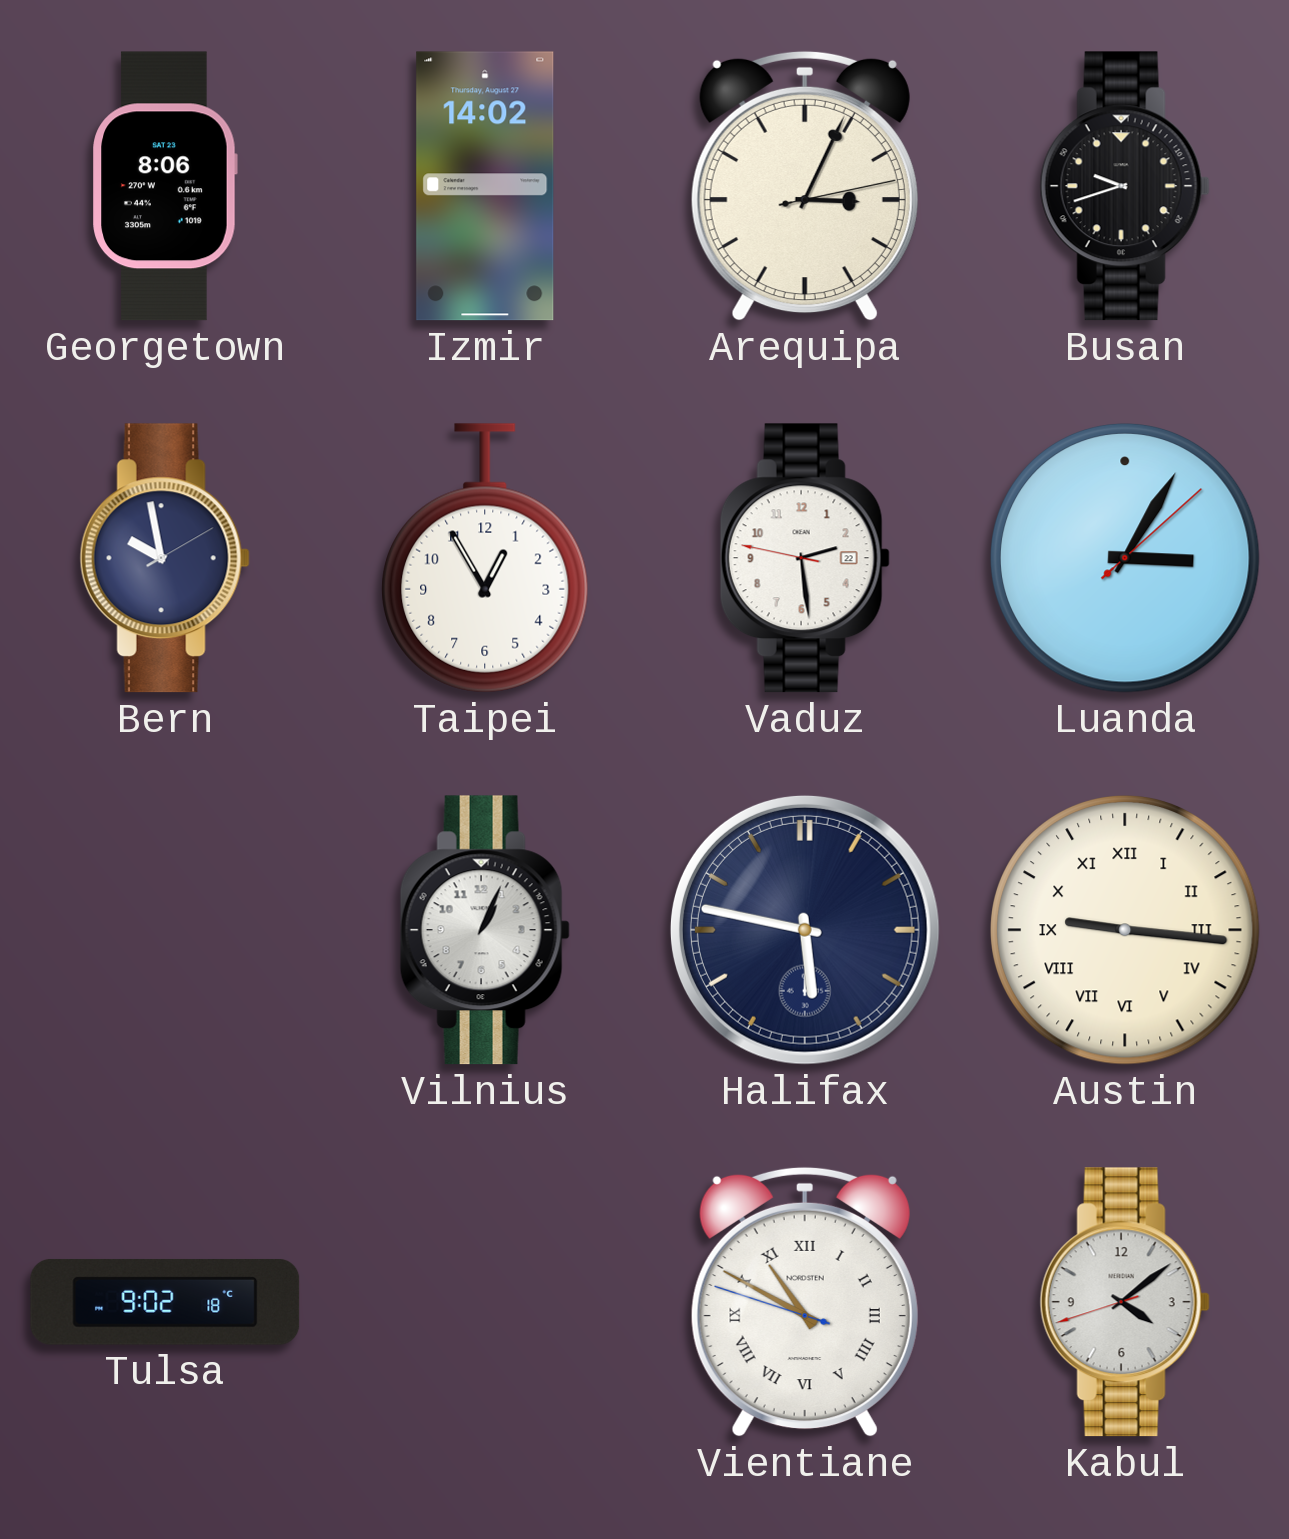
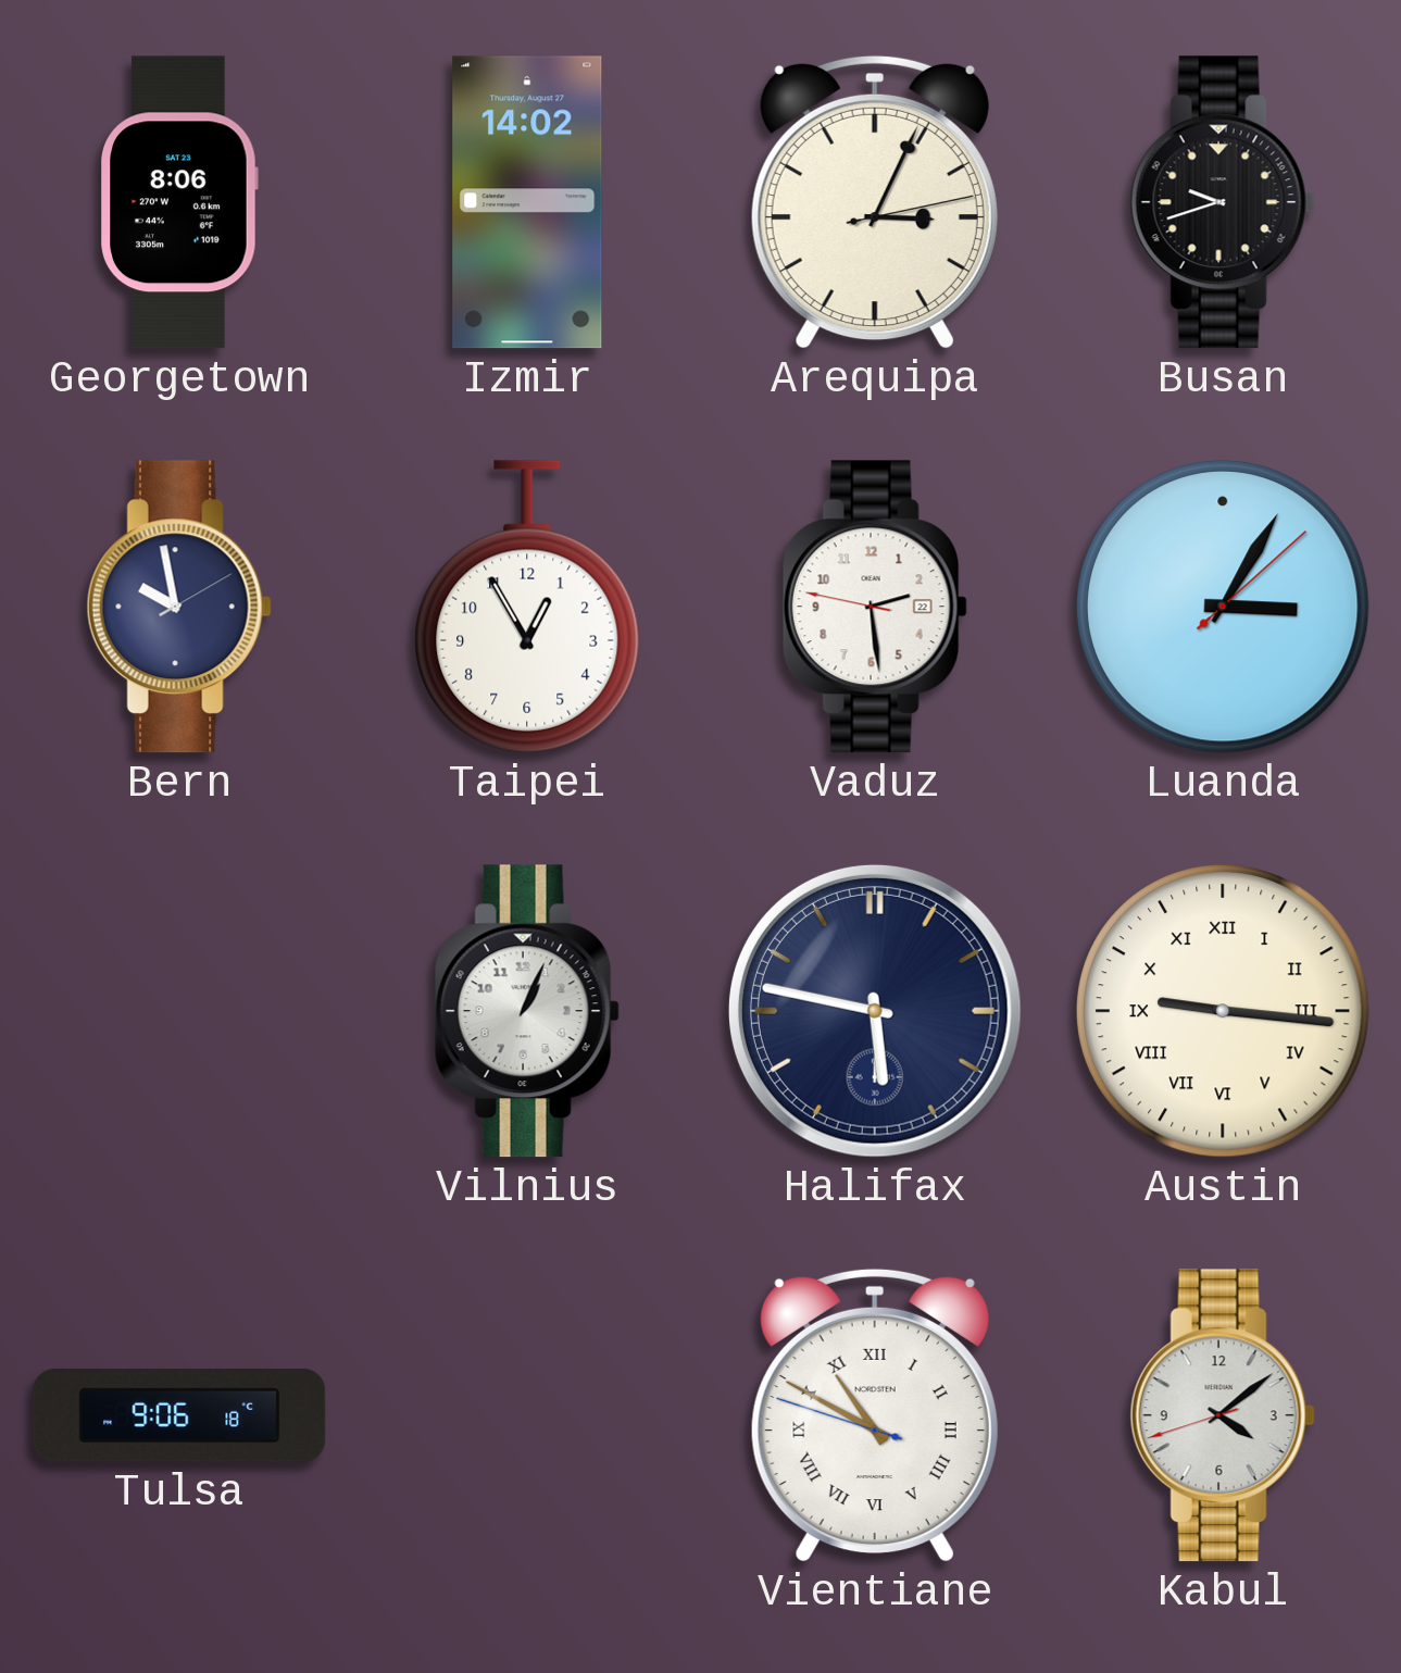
Tulsa: 9:02 -> 9:06
